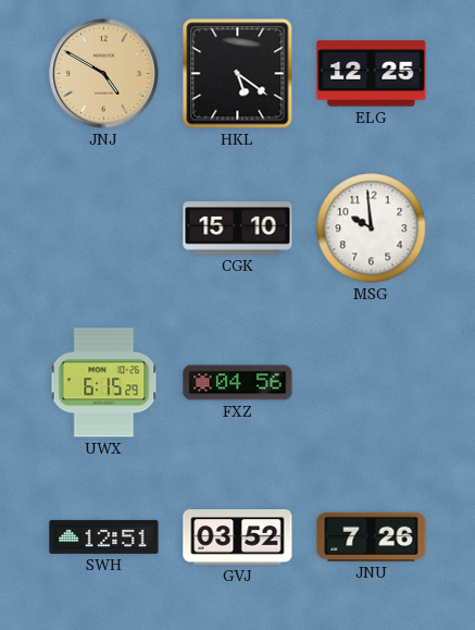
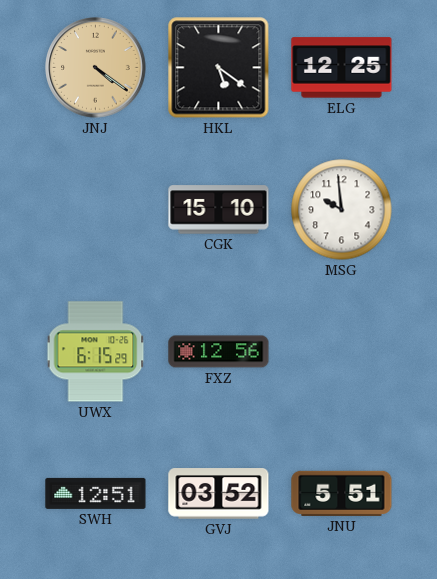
JNJ: 4:50 -> 4:21
FXZ: 04:56 -> 12:56
JNU: 7:26 -> 5:51
